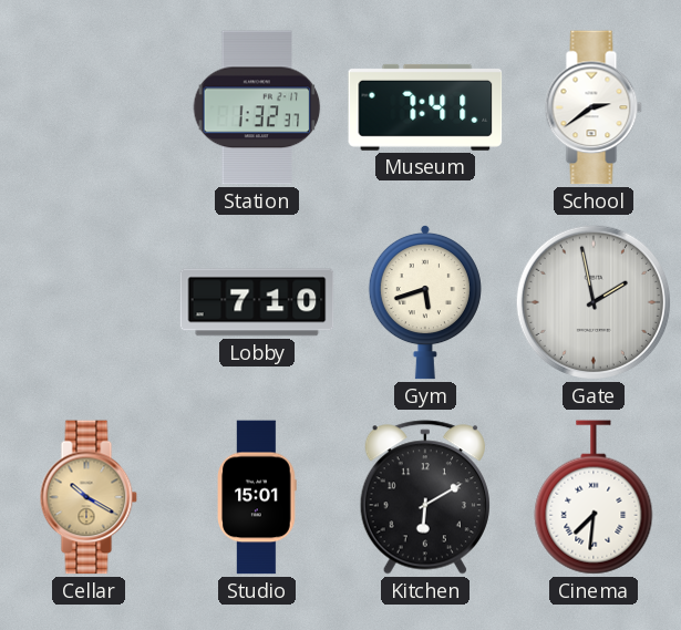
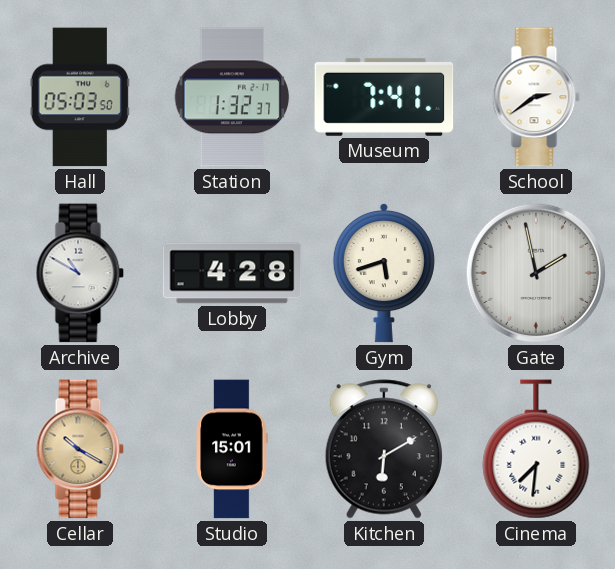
Hall: none -> 05:03
Archive: none -> 10:50
Lobby: 7:10 -> 4:28
